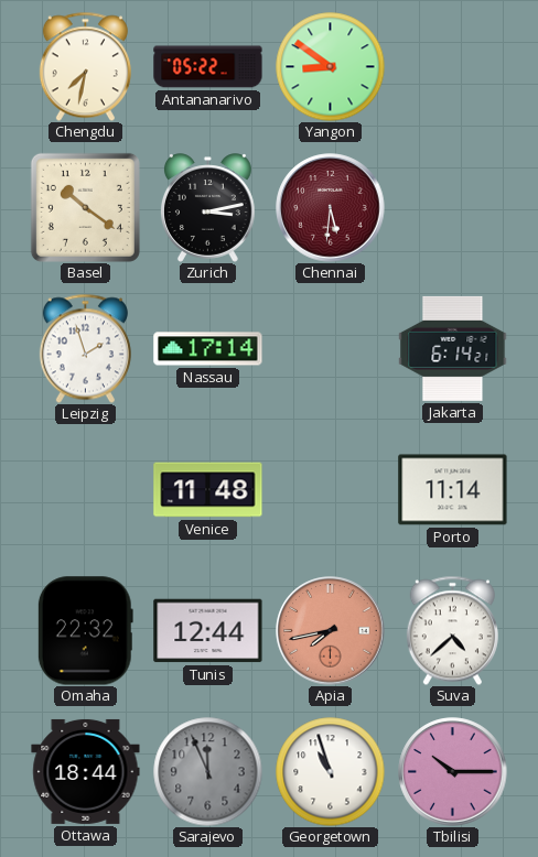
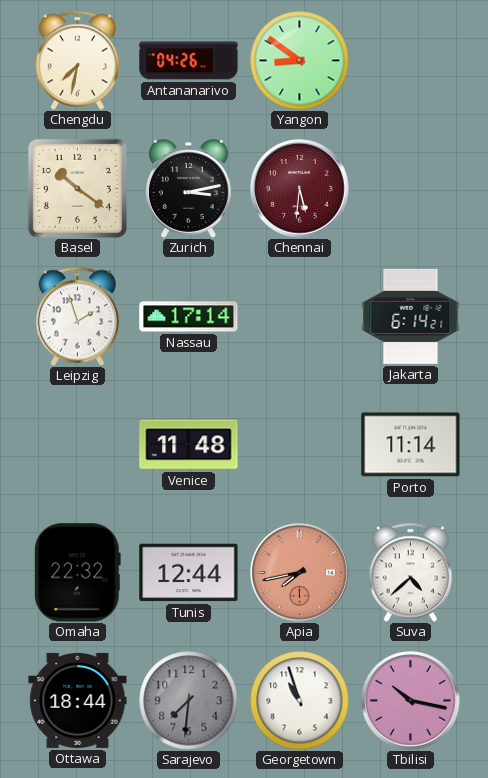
Antananarivo: 05:22 -> 04:26
Sarajevo: 11:56 -> 7:31
Tbilisi: 10:15 -> 10:17
